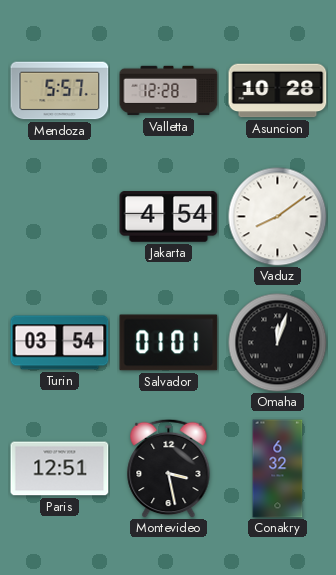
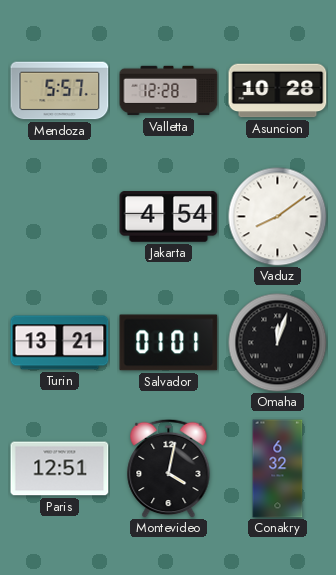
Turin: 03:54 -> 13:21
Montevideo: 3:28 -> 4:02
